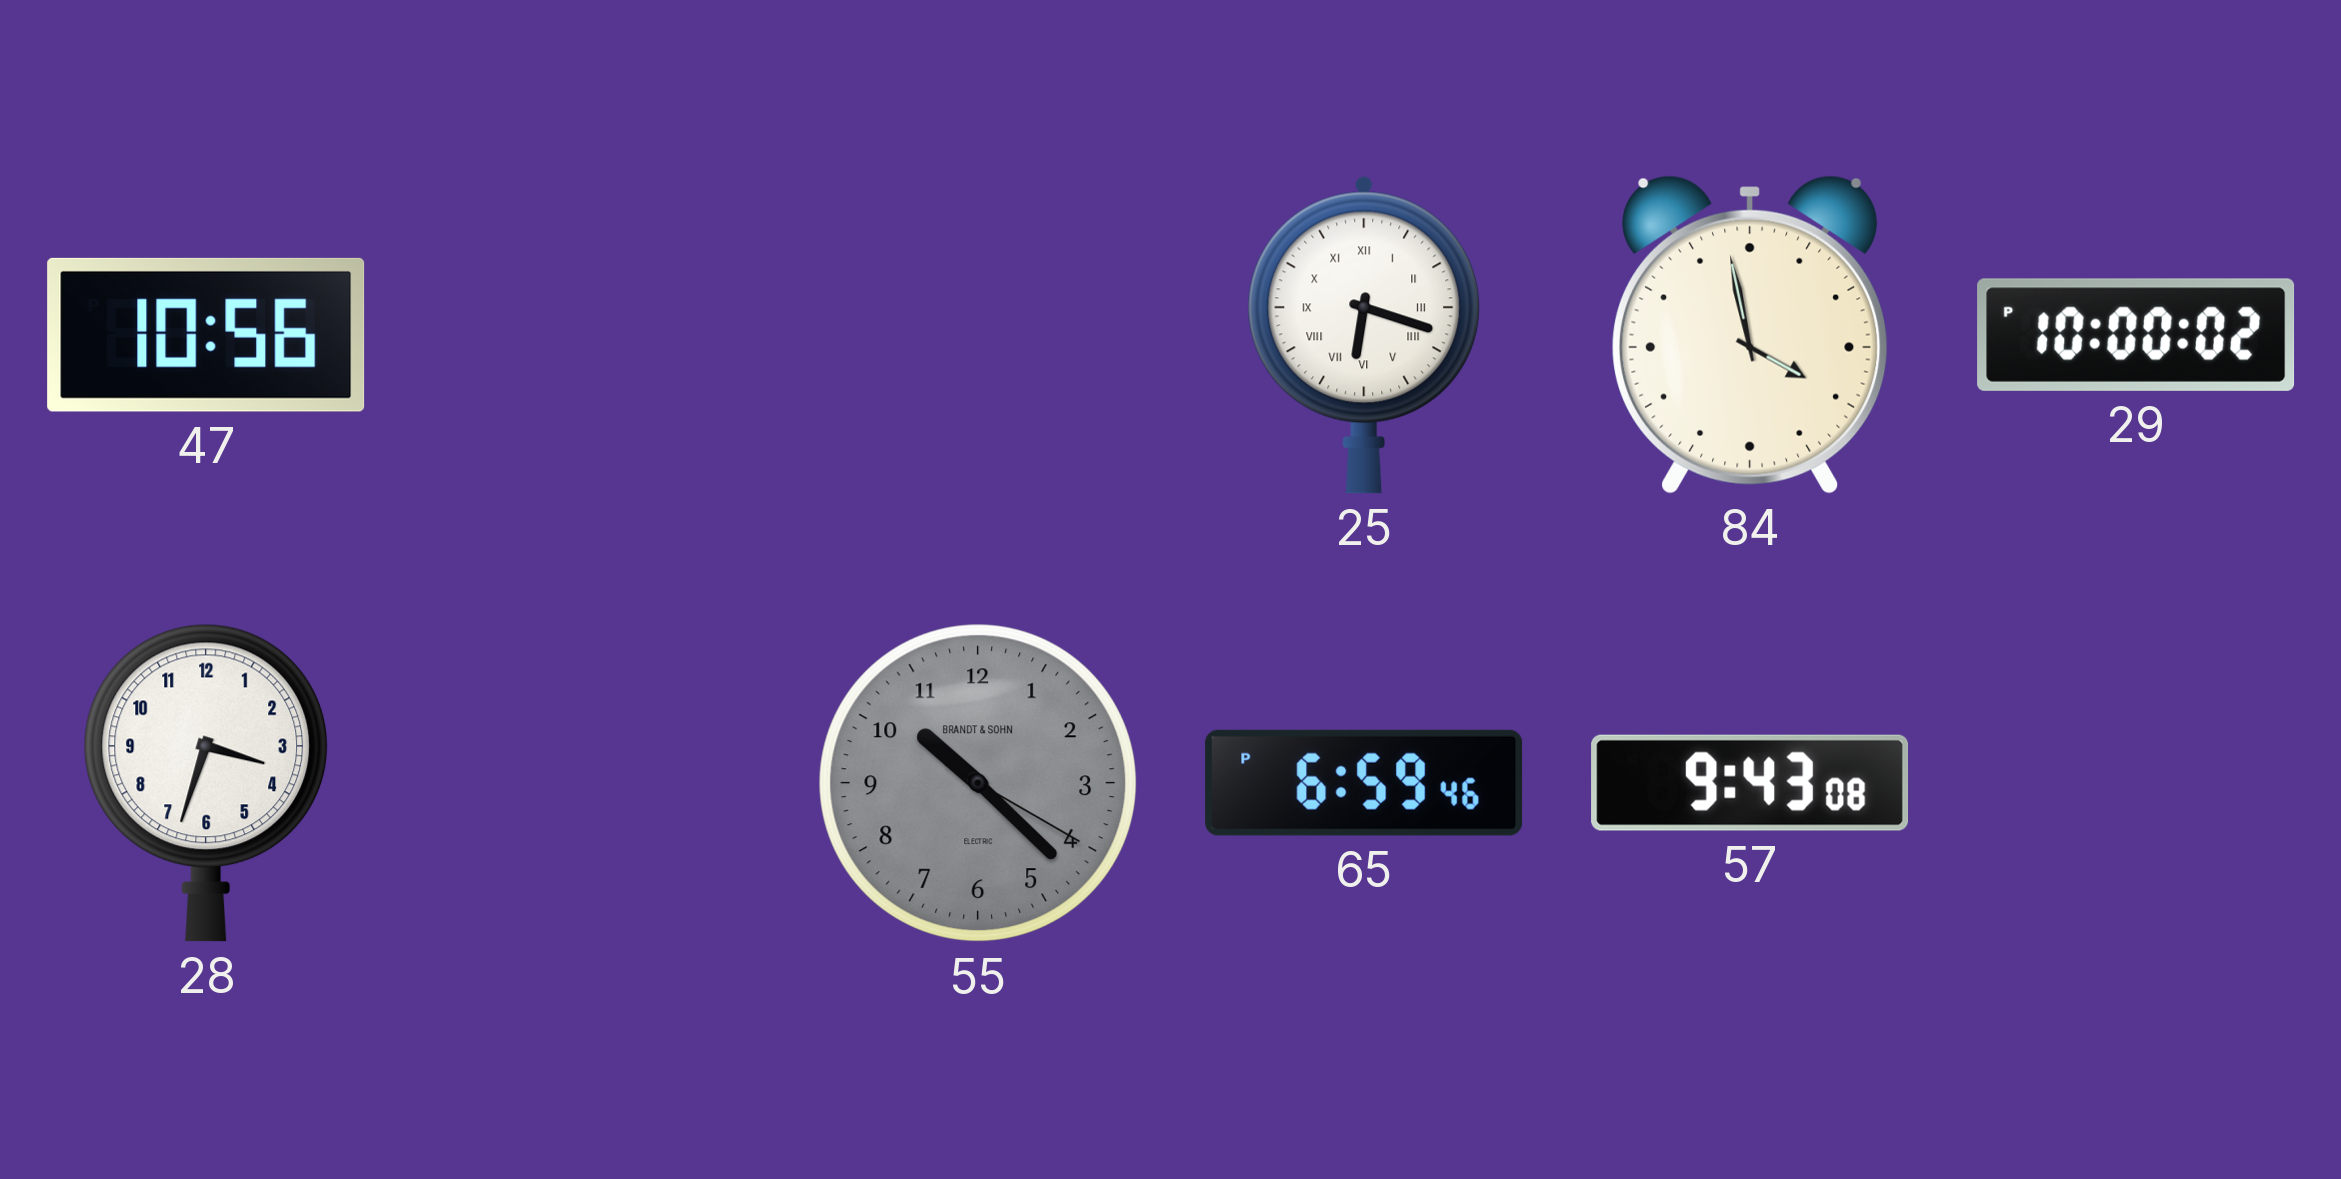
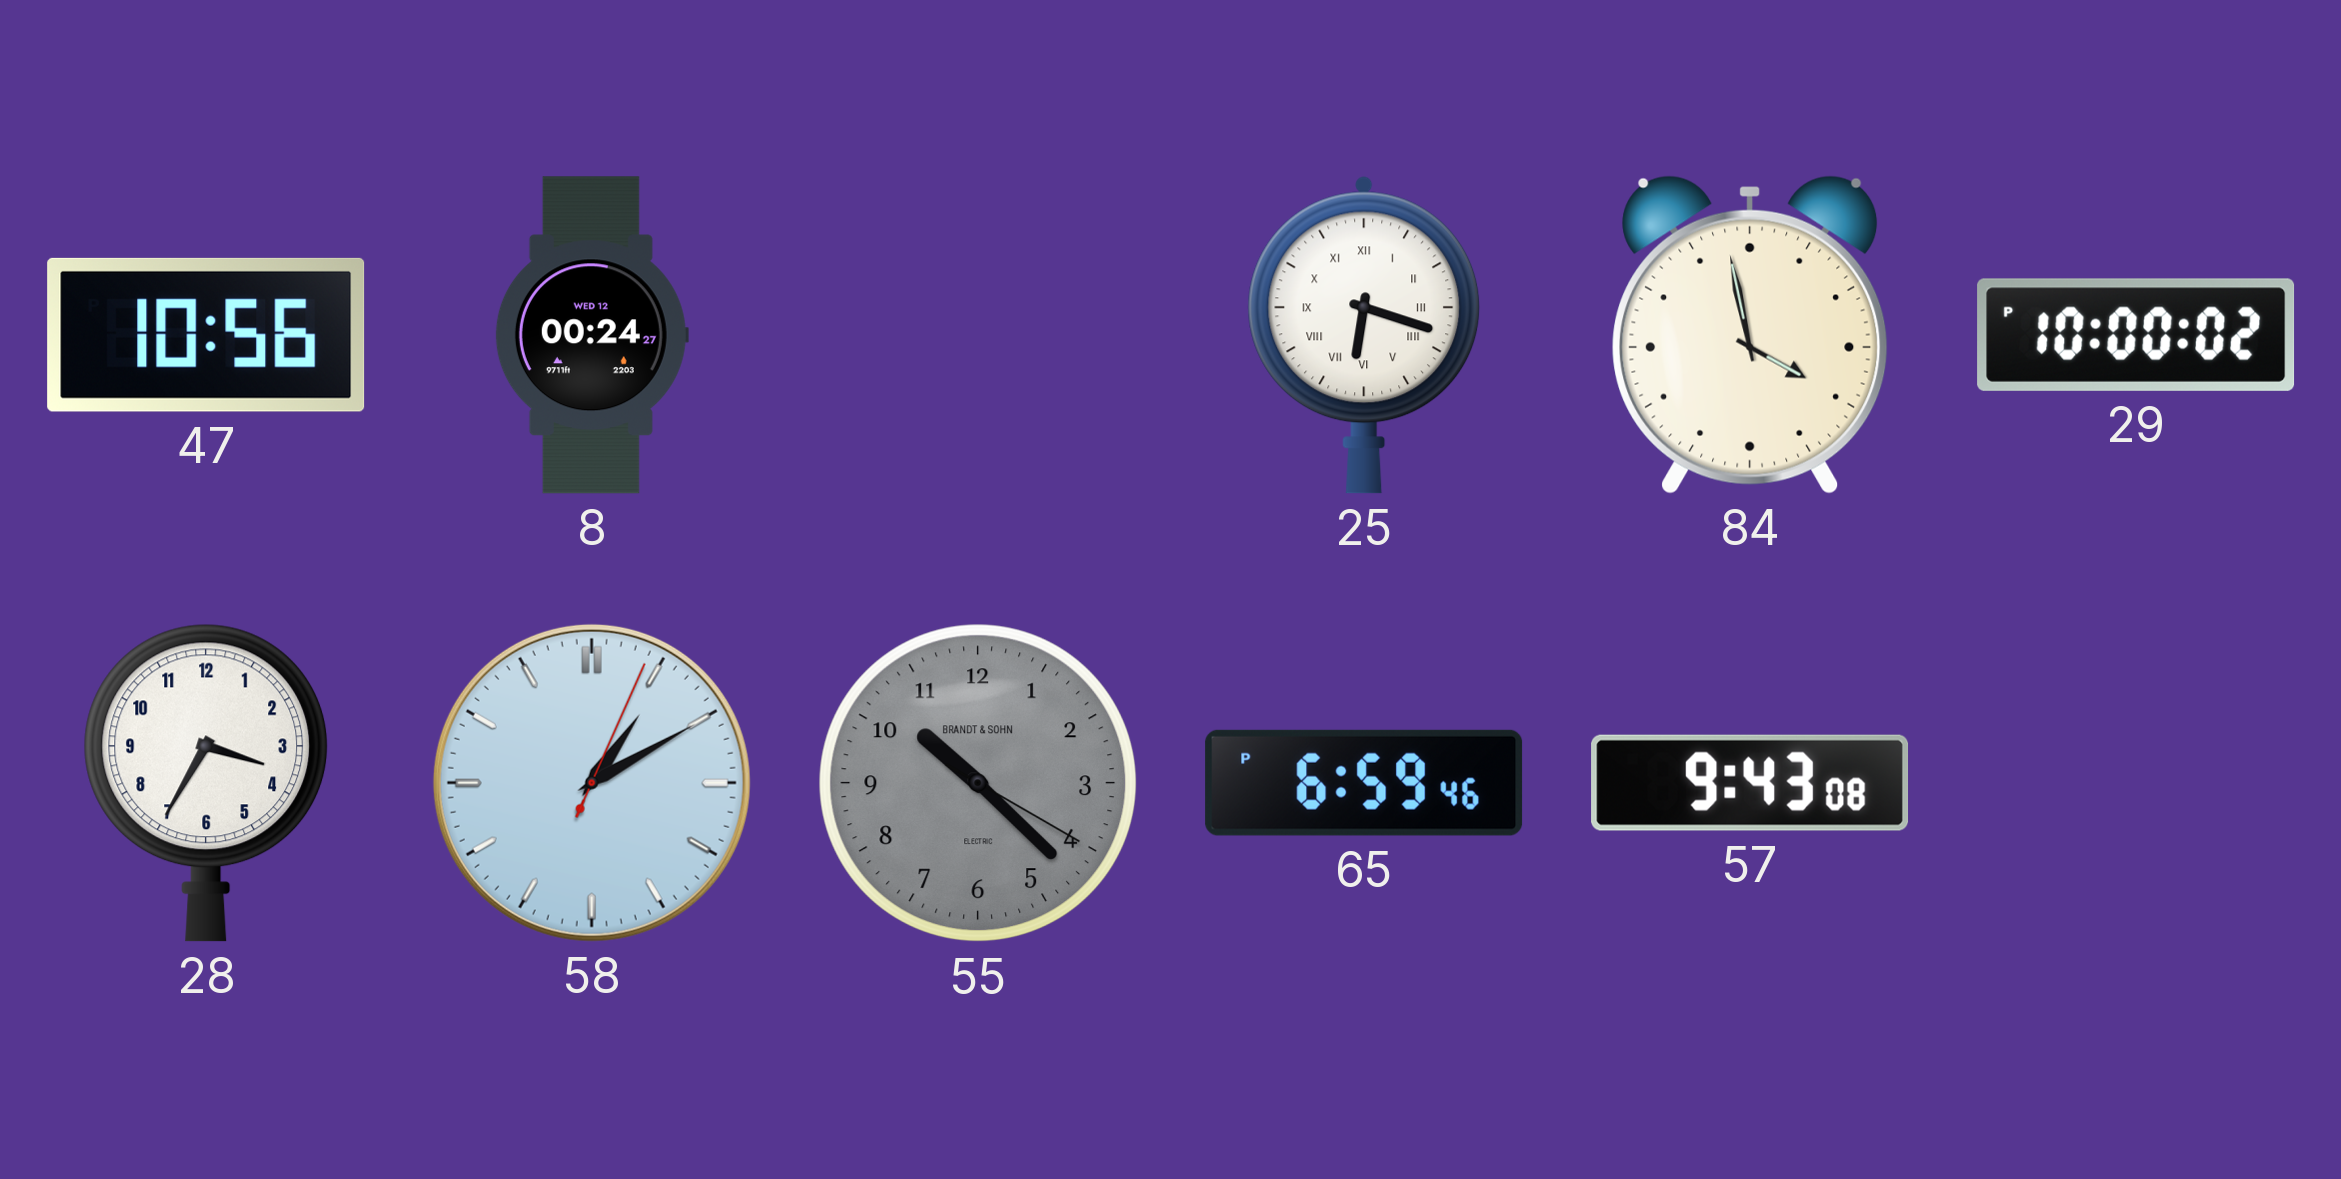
8: none -> 00:24
28: 3:33 -> 3:35
58: none -> 1:10
